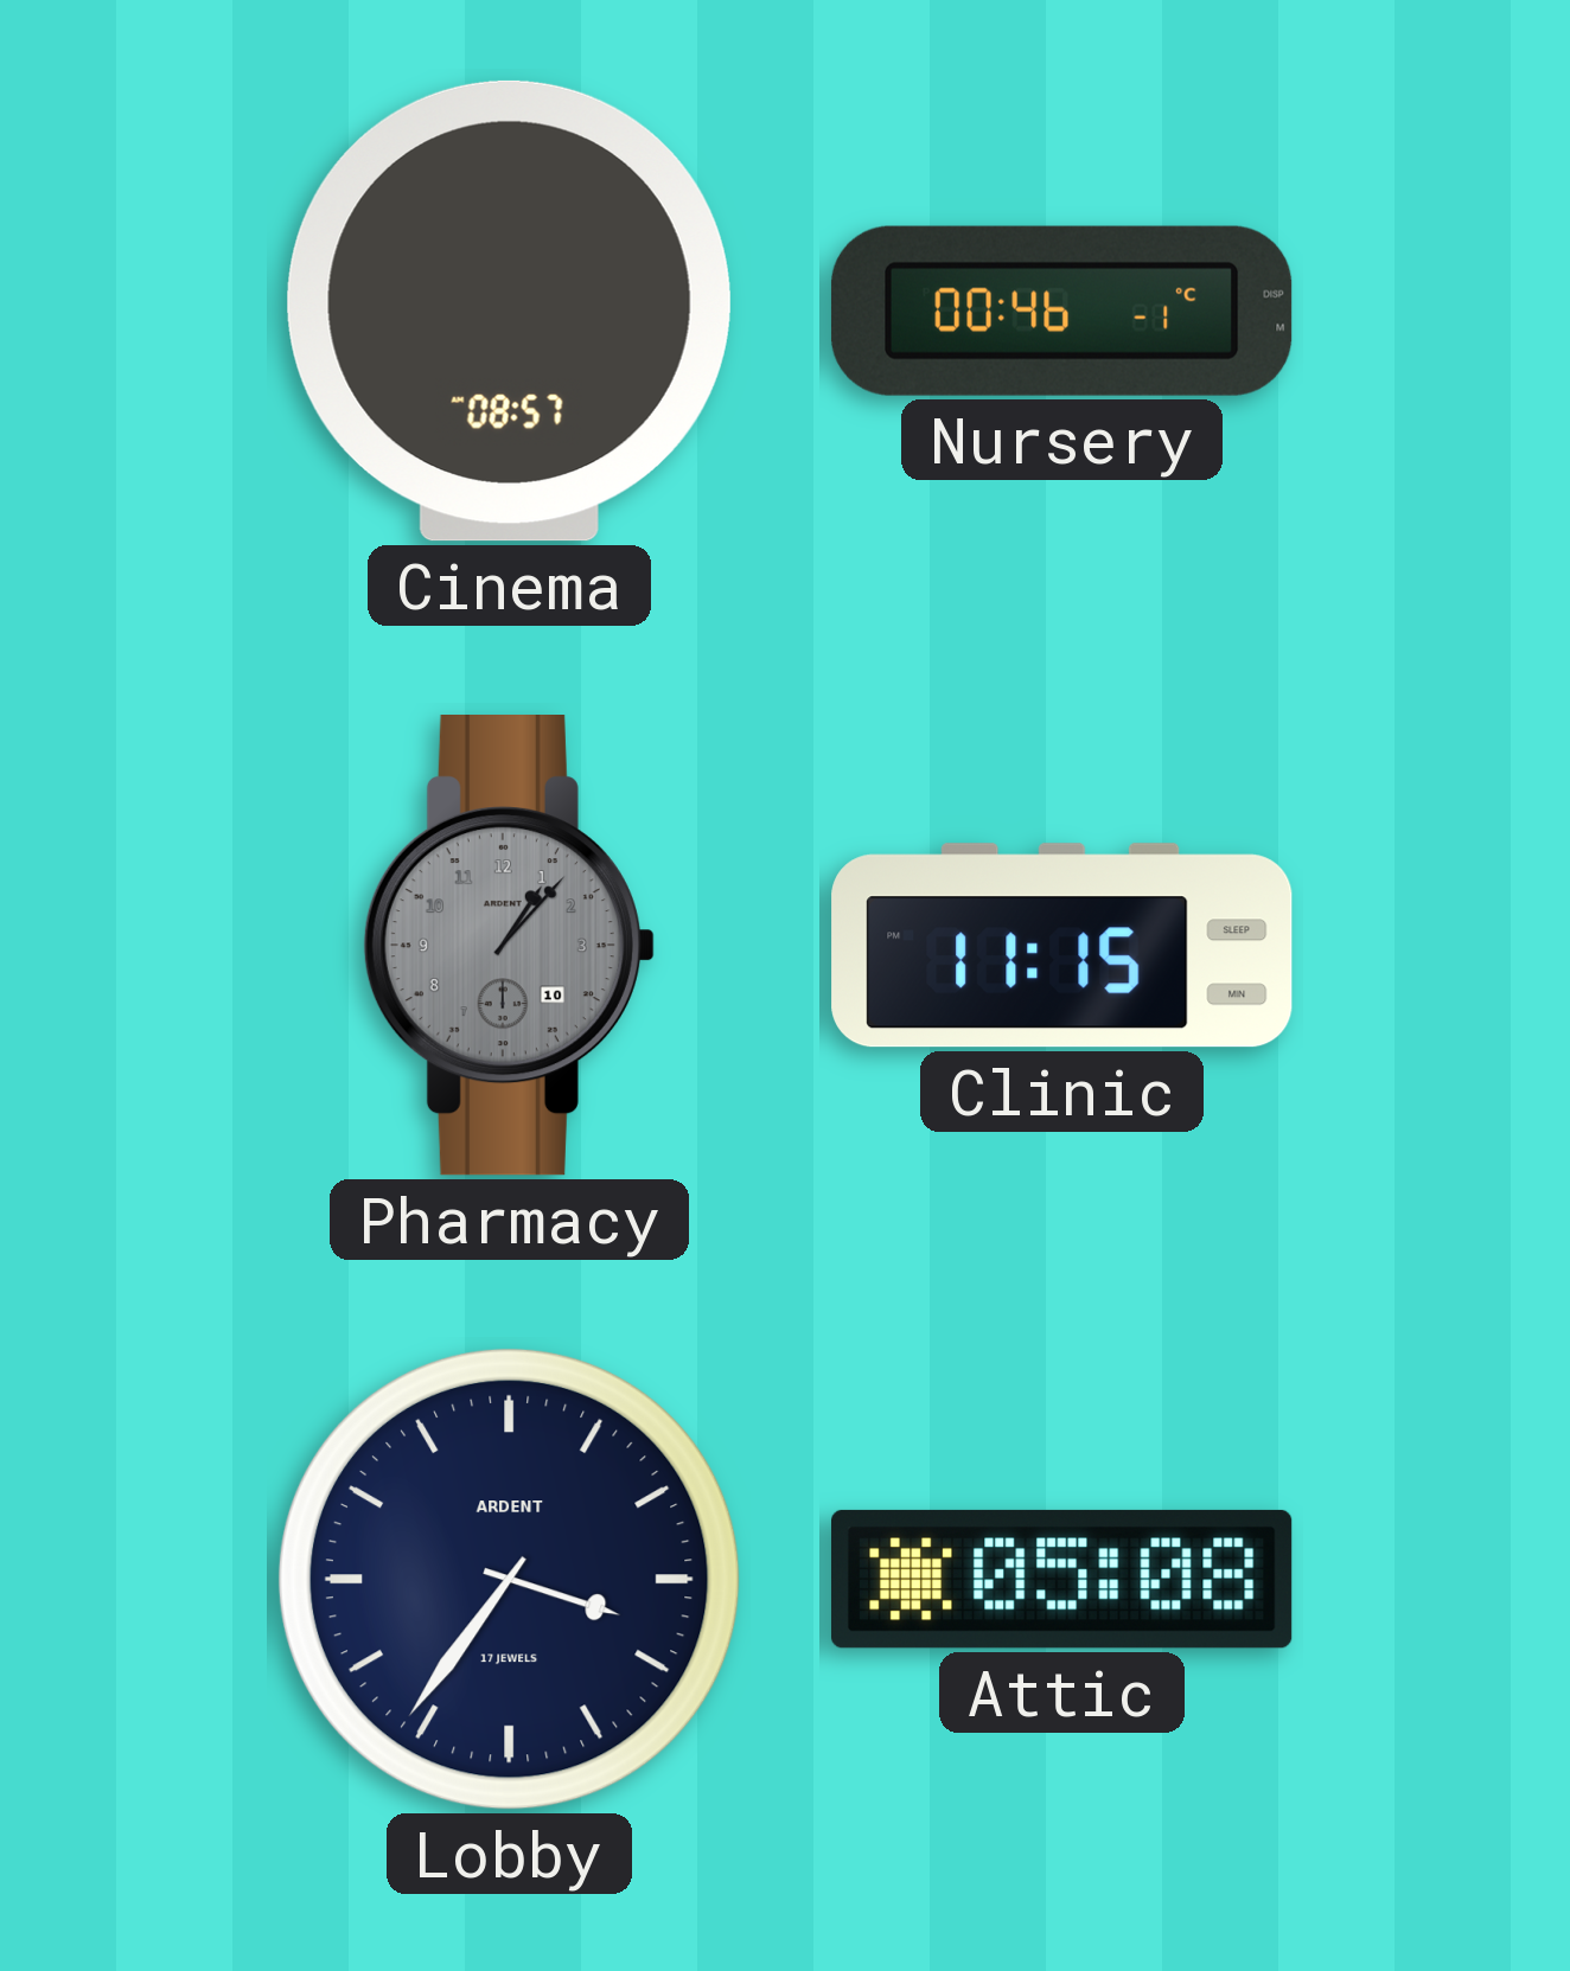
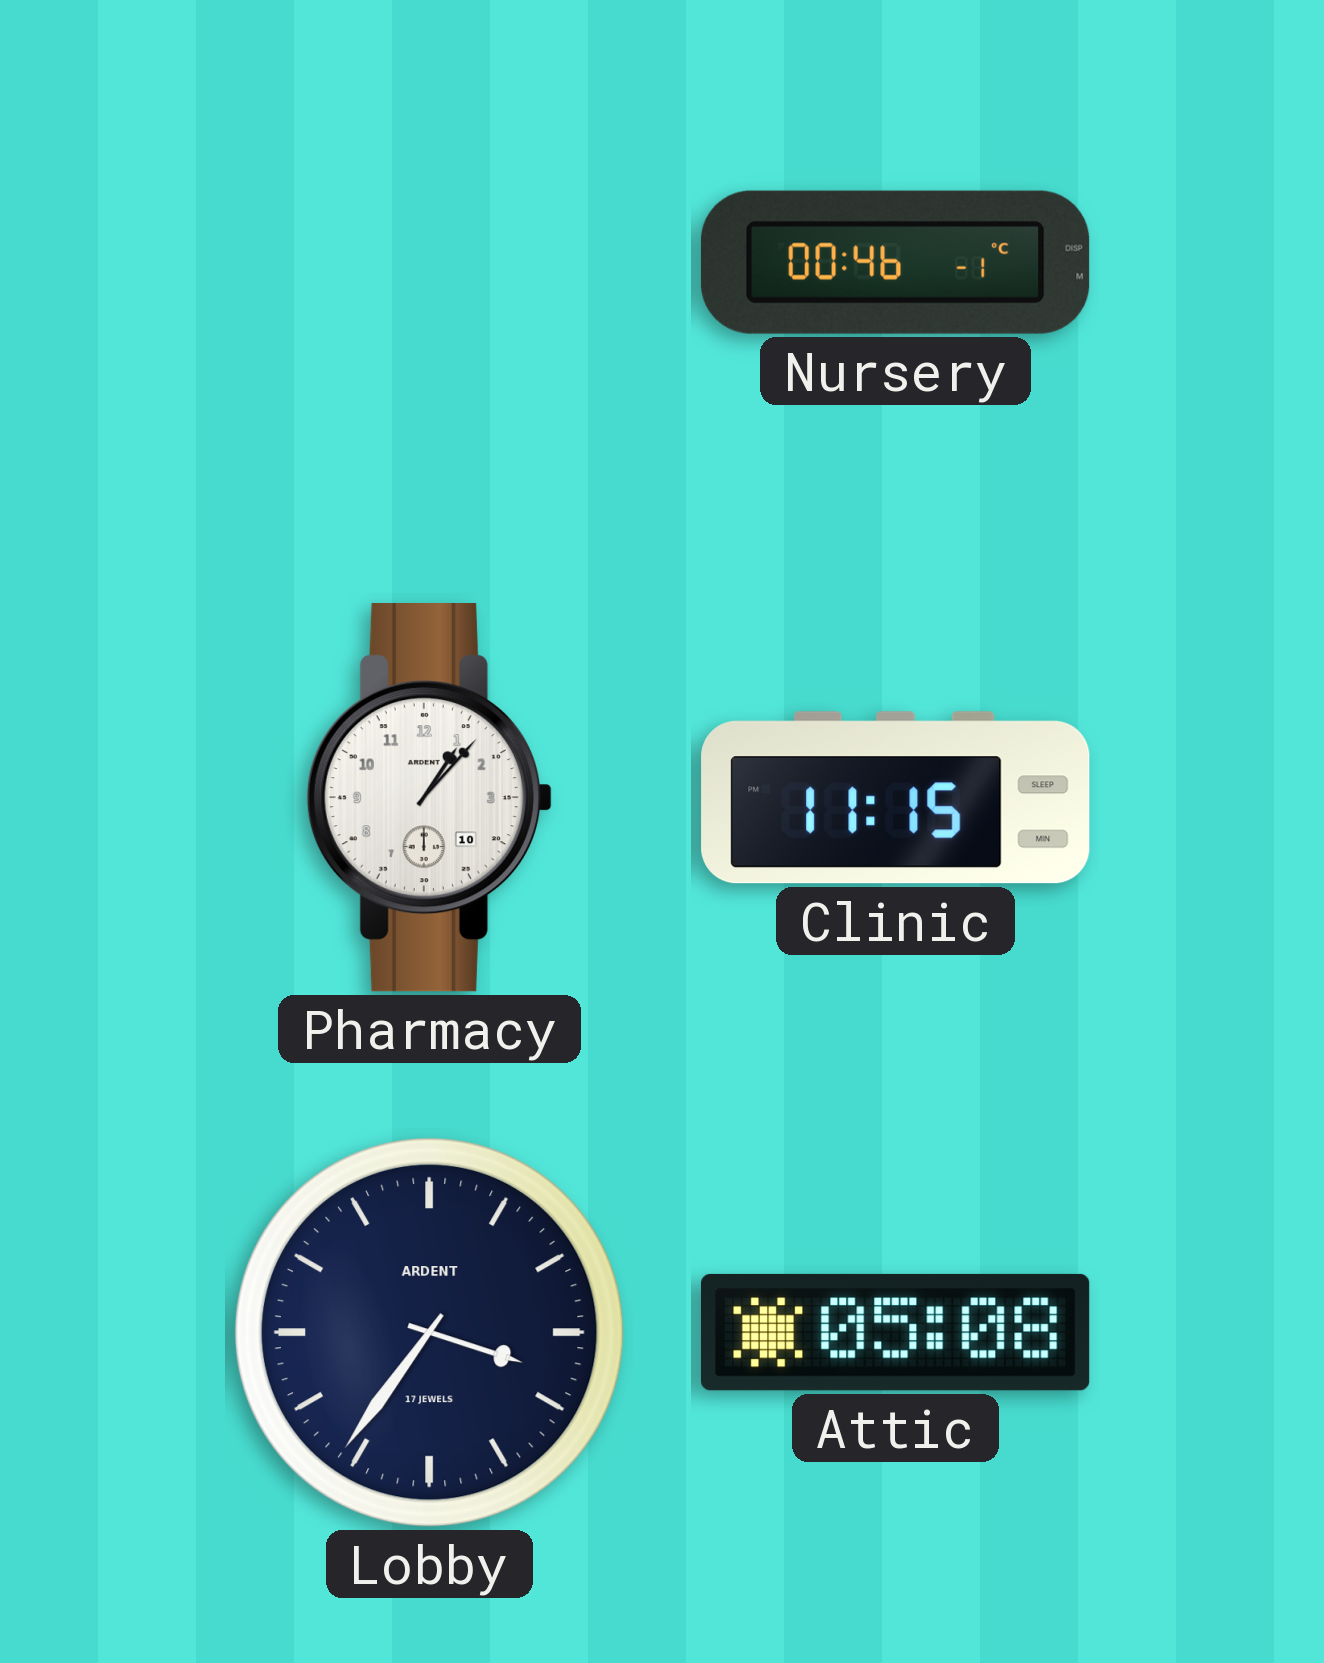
Cinema: 08:57 -> none
Pharmacy dial: grey -> white
